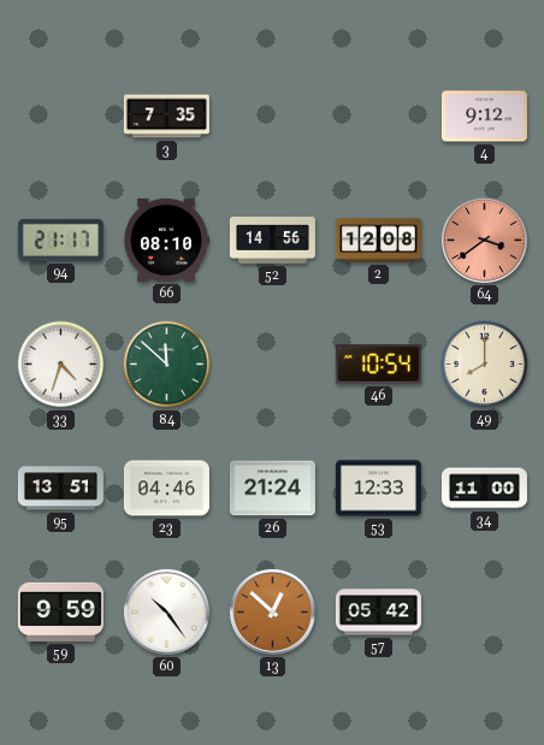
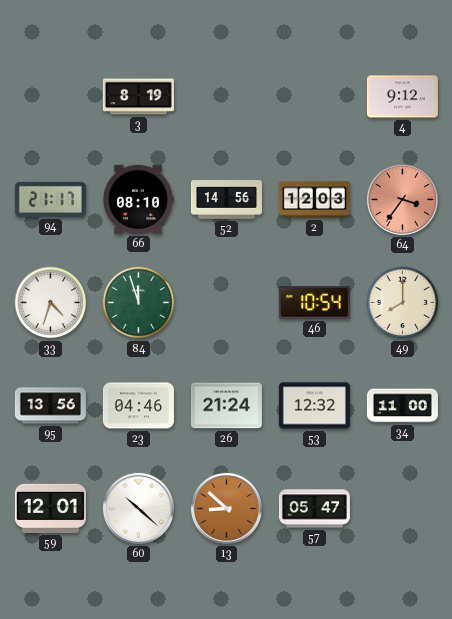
3: 7:35 -> 8:19
2: 12:08 -> 12:03
64: 3:39 -> 3:36
84: 11:52 -> 11:57
95: 13:51 -> 13:56
53: 12:33 -> 12:32
59: 9:59 -> 12:01
60: 10:24 -> 10:22
13: 12:52 -> 8:52
57: 05:42 -> 05:47
